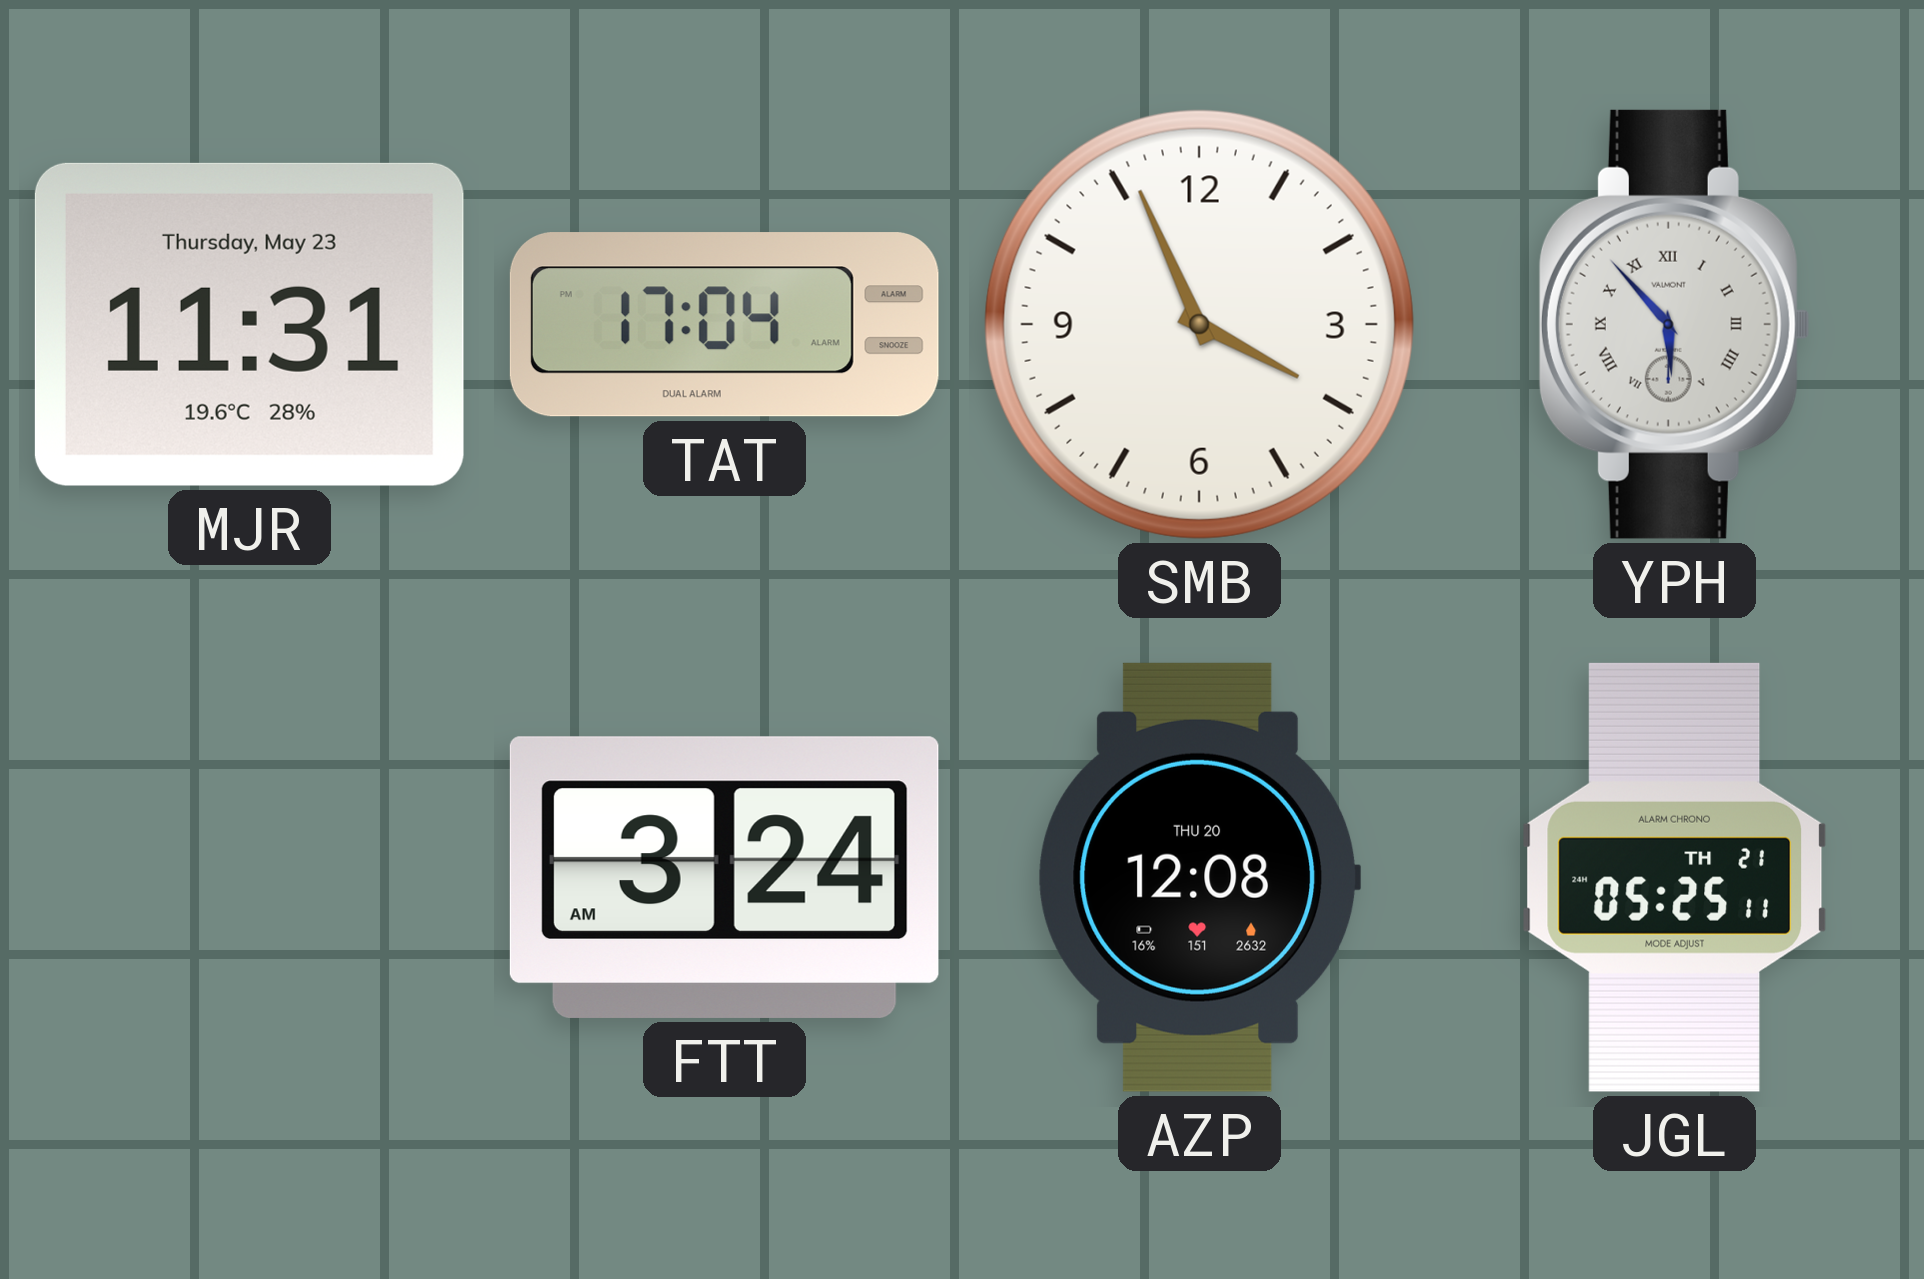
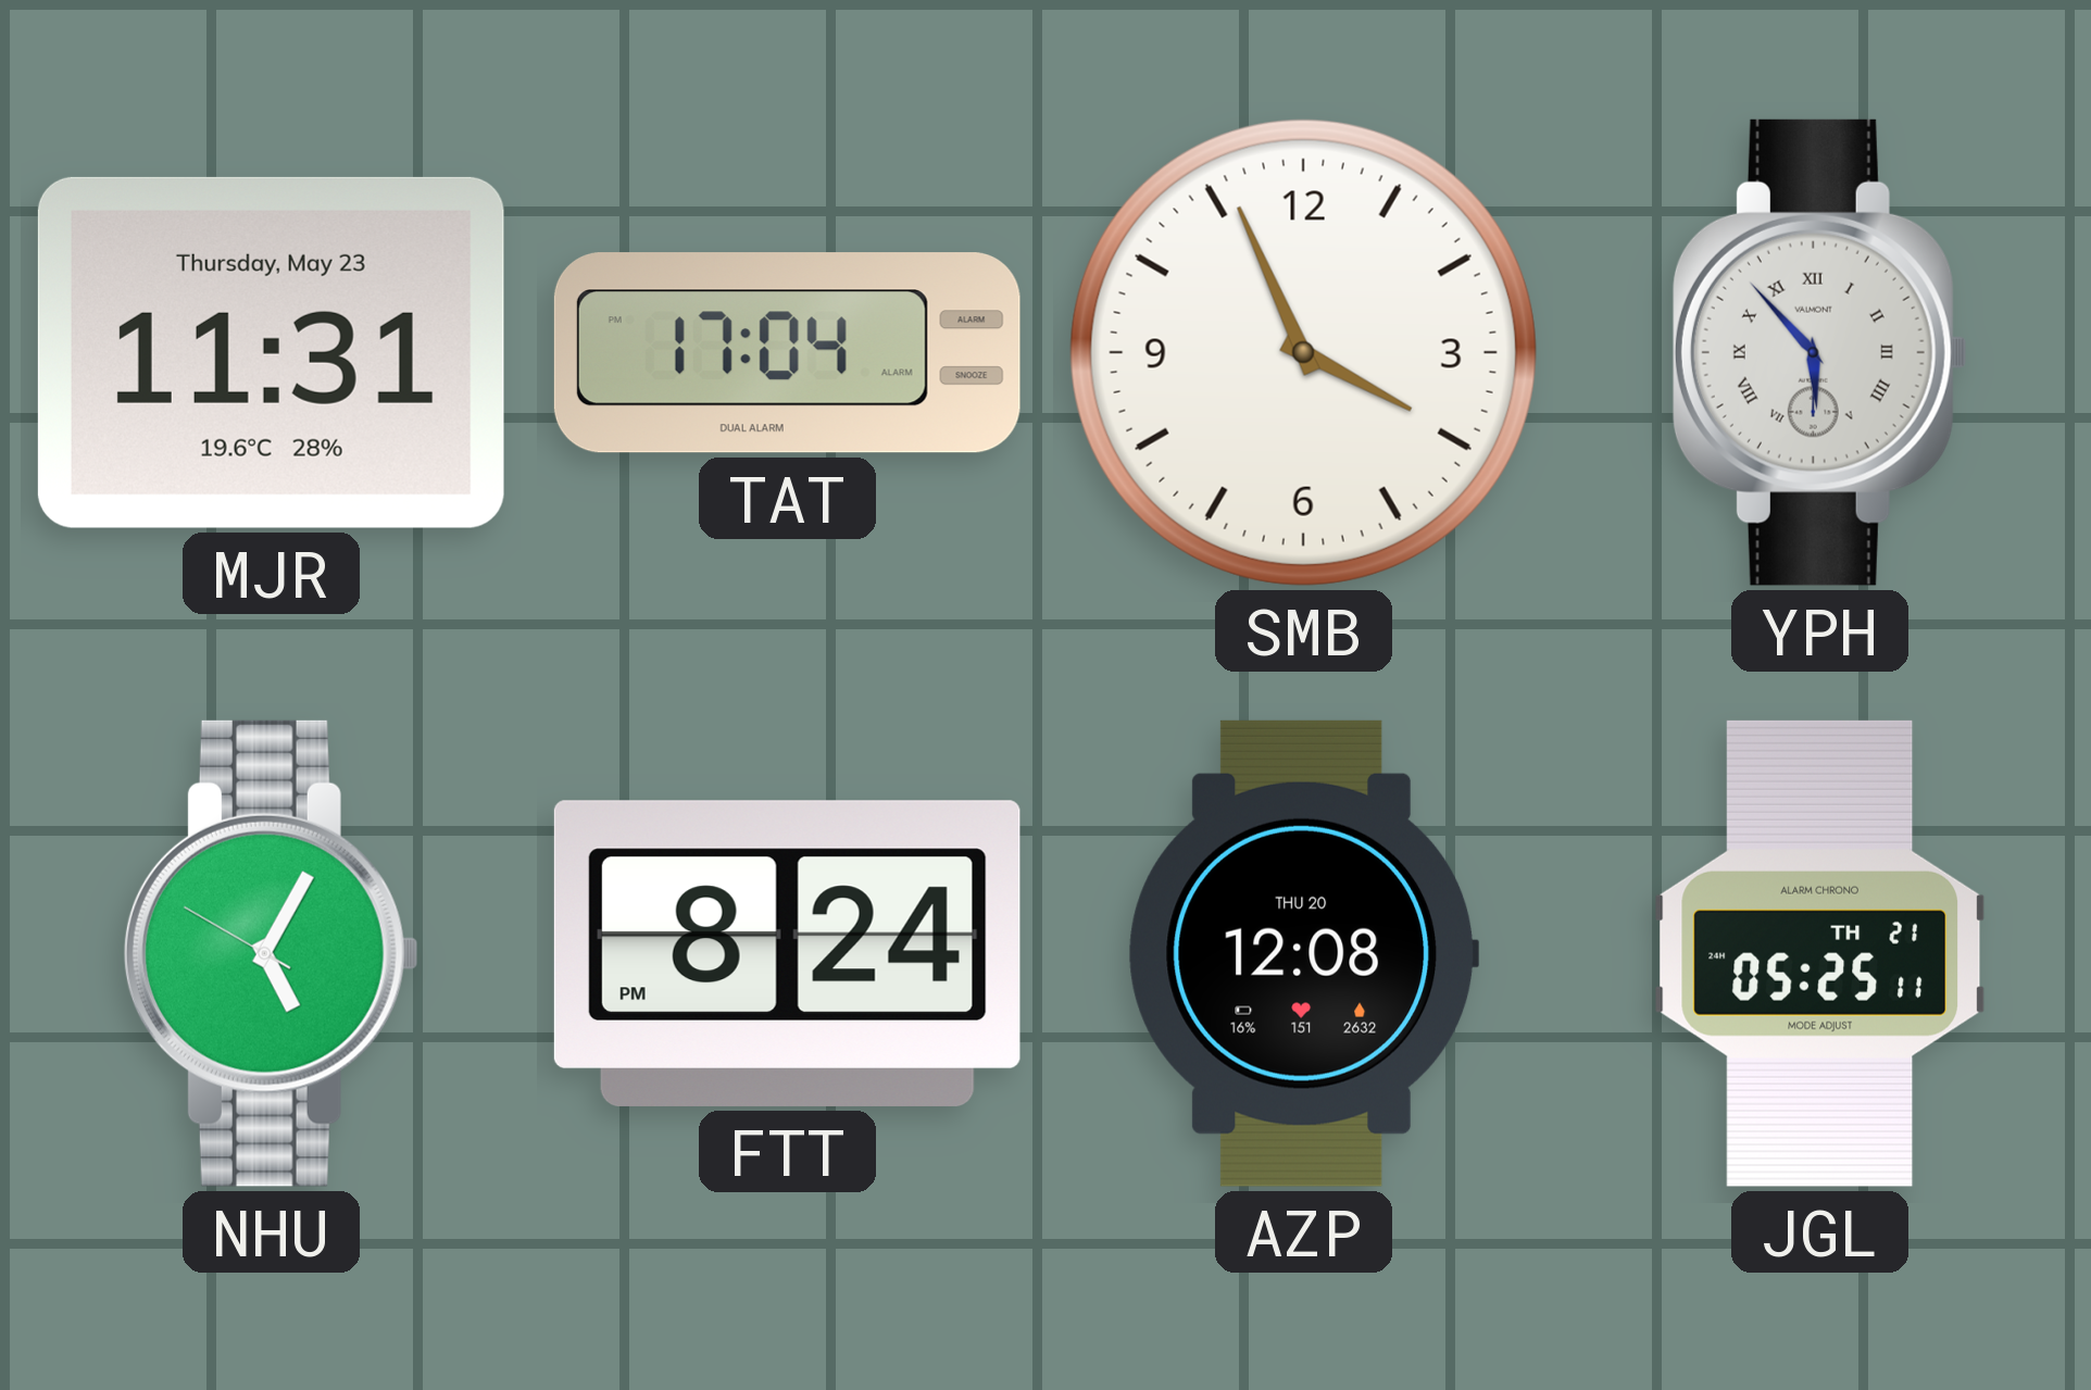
NHU: none -> 5:04
FTT: 3:24 -> 8:24
